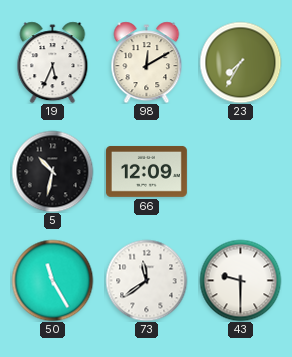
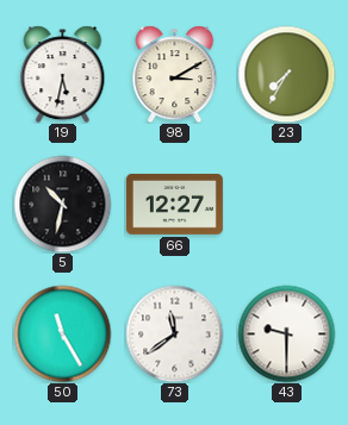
19: 5:34 -> 5:32
98: 12:10 -> 3:10
66: 12:09 -> 12:27
